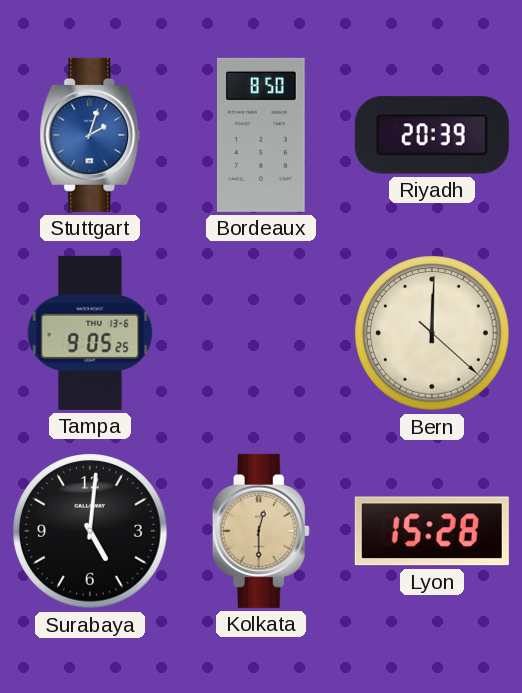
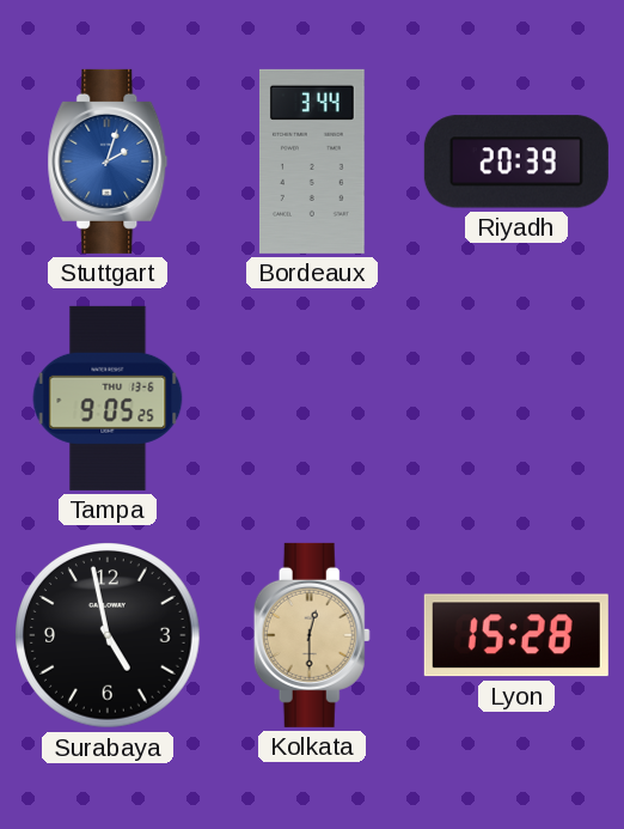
Bordeaux: 8:50 -> 3:44
Bern: 12:00 -> none
Surabaya: 5:01 -> 4:58
